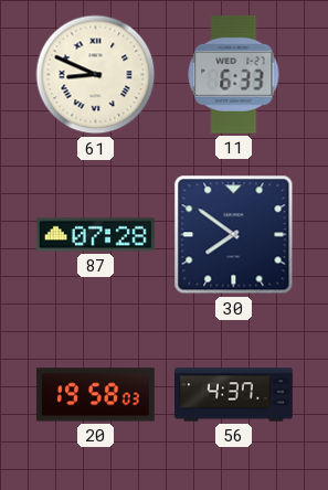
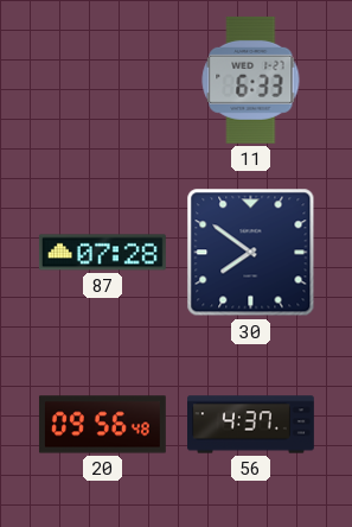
61: 8:49 -> none
20: 19:58 -> 09:56
